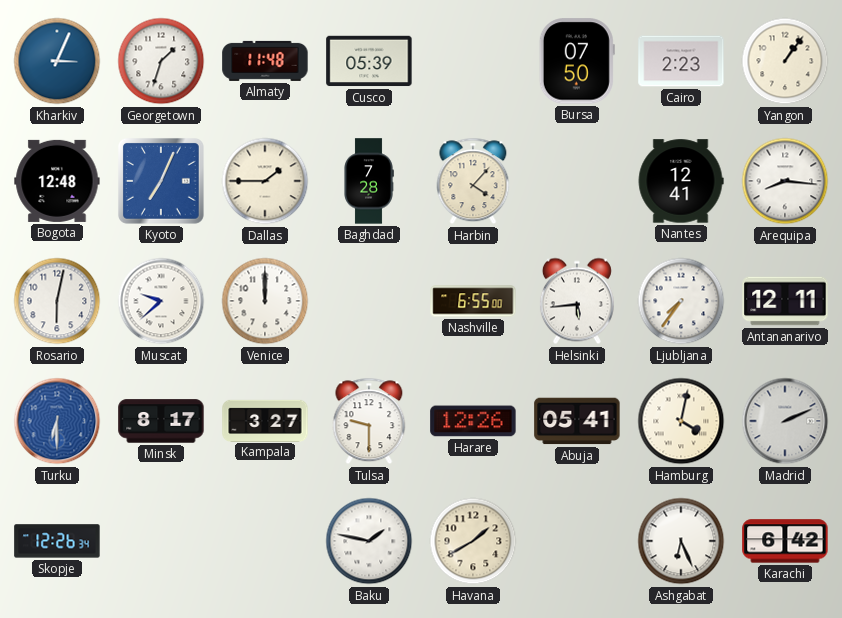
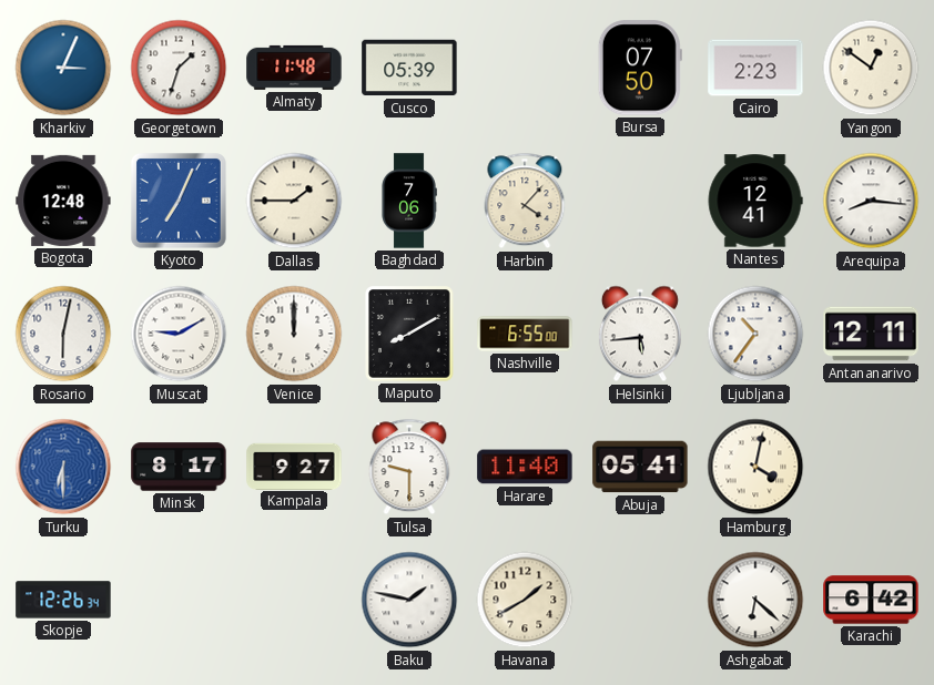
Yangon: 1:06 -> 12:51
Baghdad: 7:28 -> 7:06
Muscat: 9:38 -> 9:10
Maputo: none -> 8:10
Ljubljana: 7:36 -> 10:36
Kampala: 3:27 -> 9:27
Harare: 12:26 -> 11:40
Madrid: 2:11 -> none
Ashgabat: 6:26 -> 6:22
